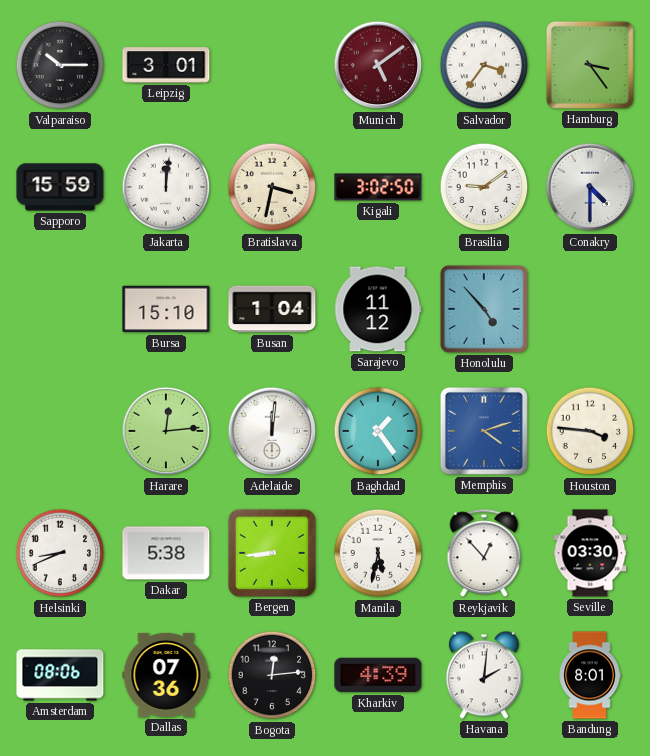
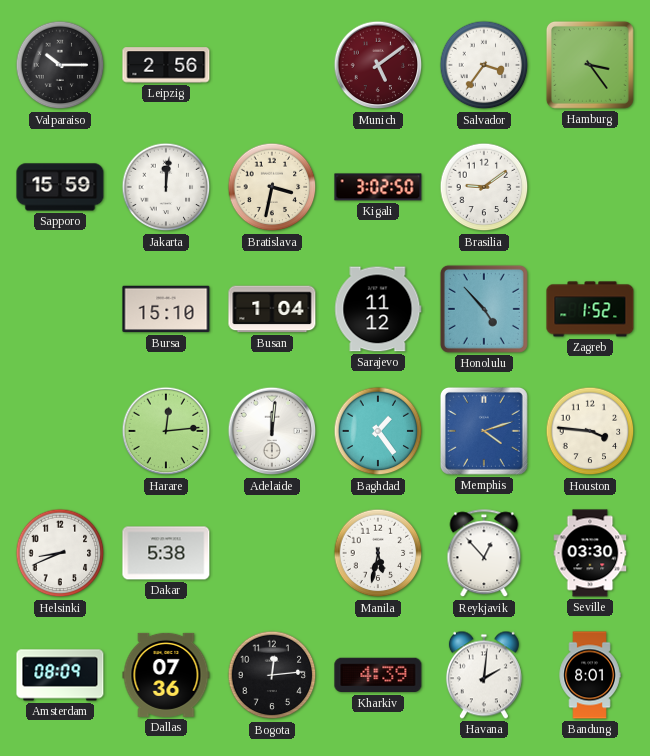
Leipzig: 3:01 -> 2:56
Conakry: 4:30 -> none
Zagreb: none -> 1:52
Bergen: 8:44 -> none
Amsterdam: 08:06 -> 08:09
